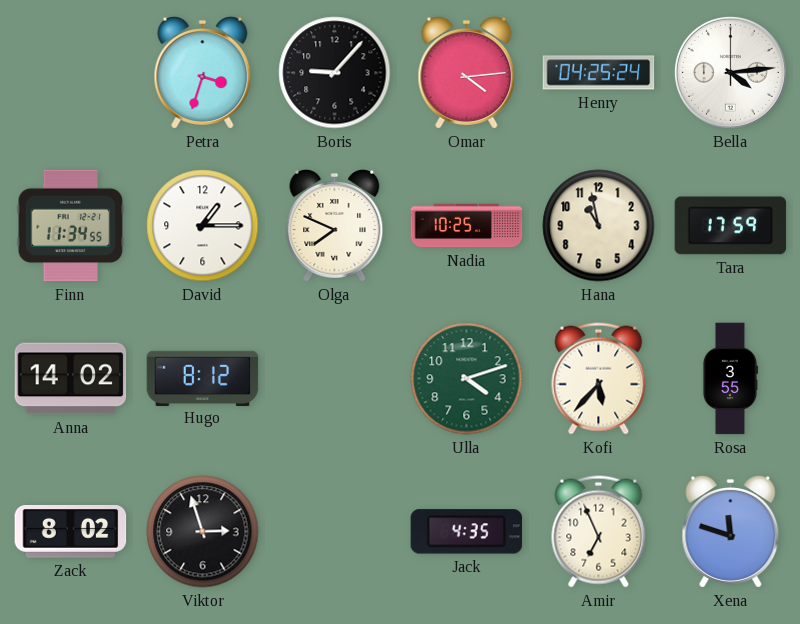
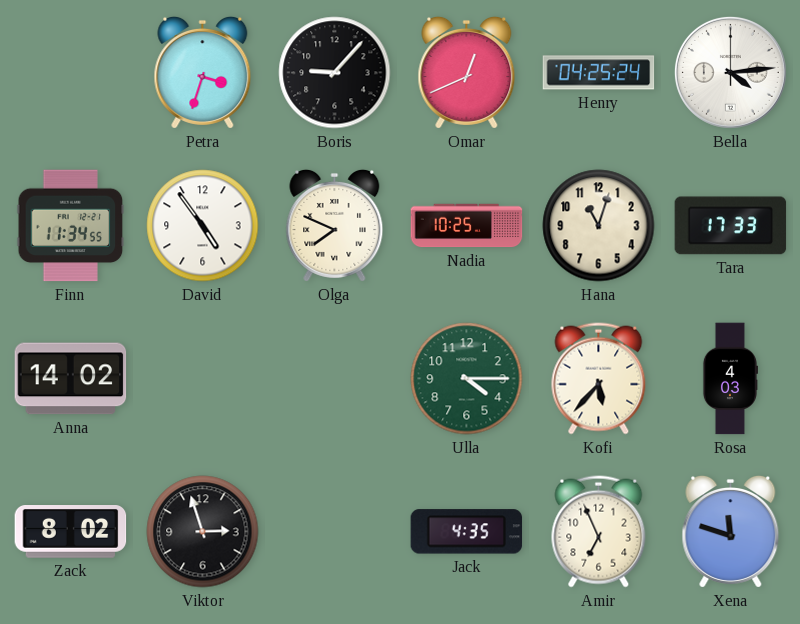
Omar: 4:14 -> 12:41
David: 1:15 -> 4:54
Hana: 10:58 -> 11:03
Tara: 17:59 -> 17:33
Hugo: 8:12 -> none
Ulla: 4:12 -> 4:15
Rosa: 3:55 -> 4:03
